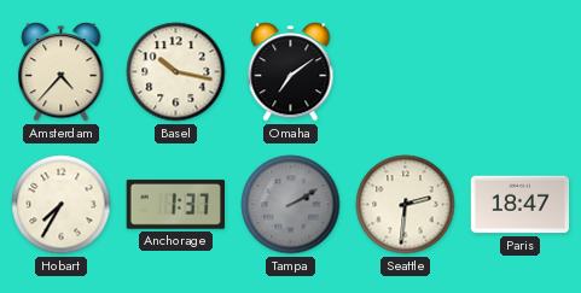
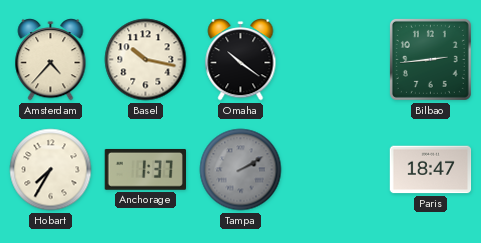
Omaha: 7:09 -> 10:21
Bilbao: none -> 2:44
Seattle: 2:31 -> none
